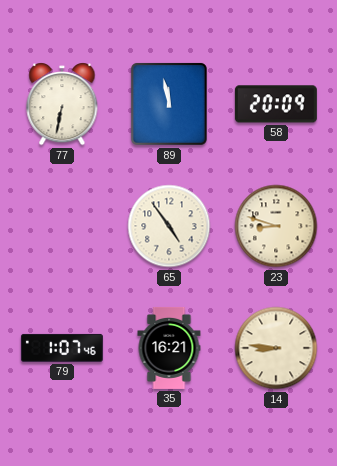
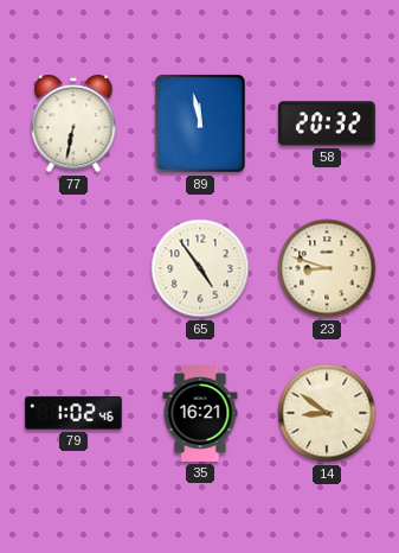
58: 20:09 -> 20:32
79: 1:07 -> 1:02
14: 8:46 -> 8:51
